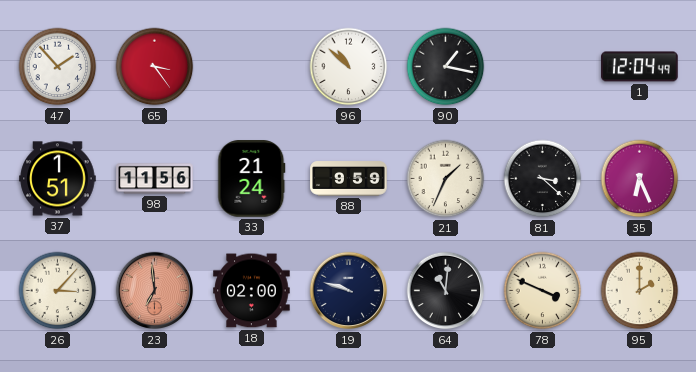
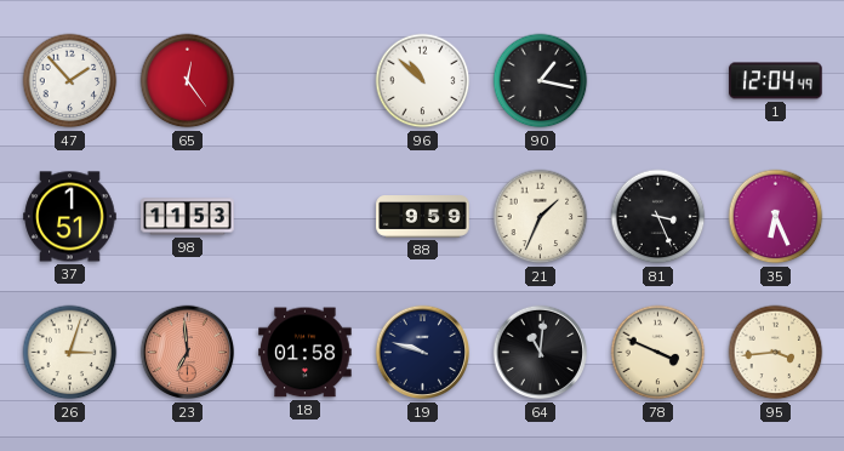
65: 3:24 -> 12:24
98: 11:56 -> 11:53
33: 21:24 -> none
81: 3:22 -> 3:26
26: 3:07 -> 3:03
18: 02:00 -> 01:58
95: 2:00 -> 3:44
